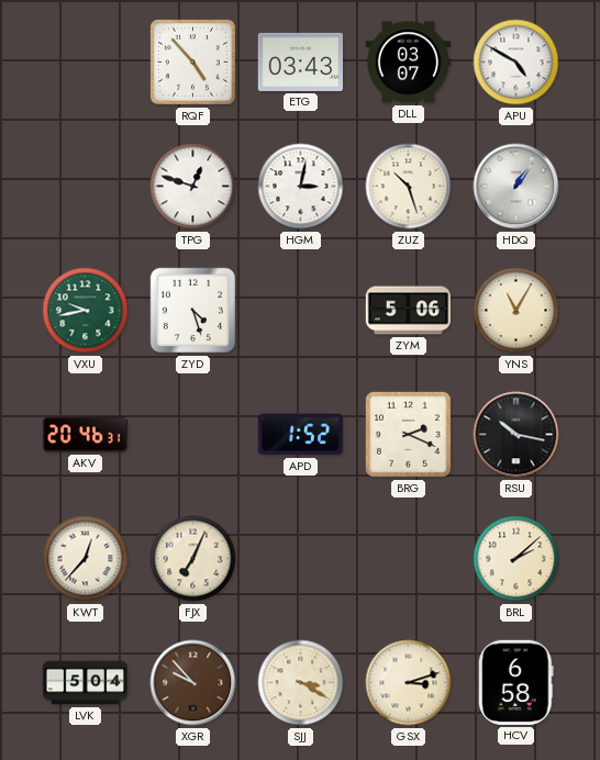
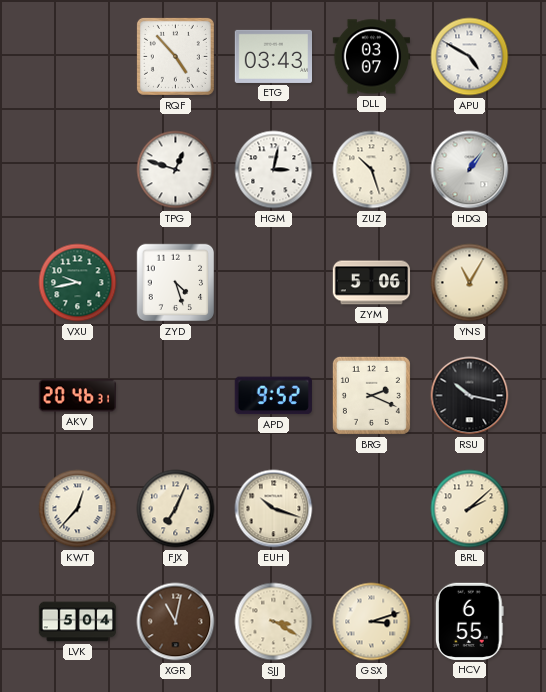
APD: 1:52 -> 9:52
EUH: none -> 10:18
XGR: 9:53 -> 11:02
HCV: 6:58 -> 6:55
